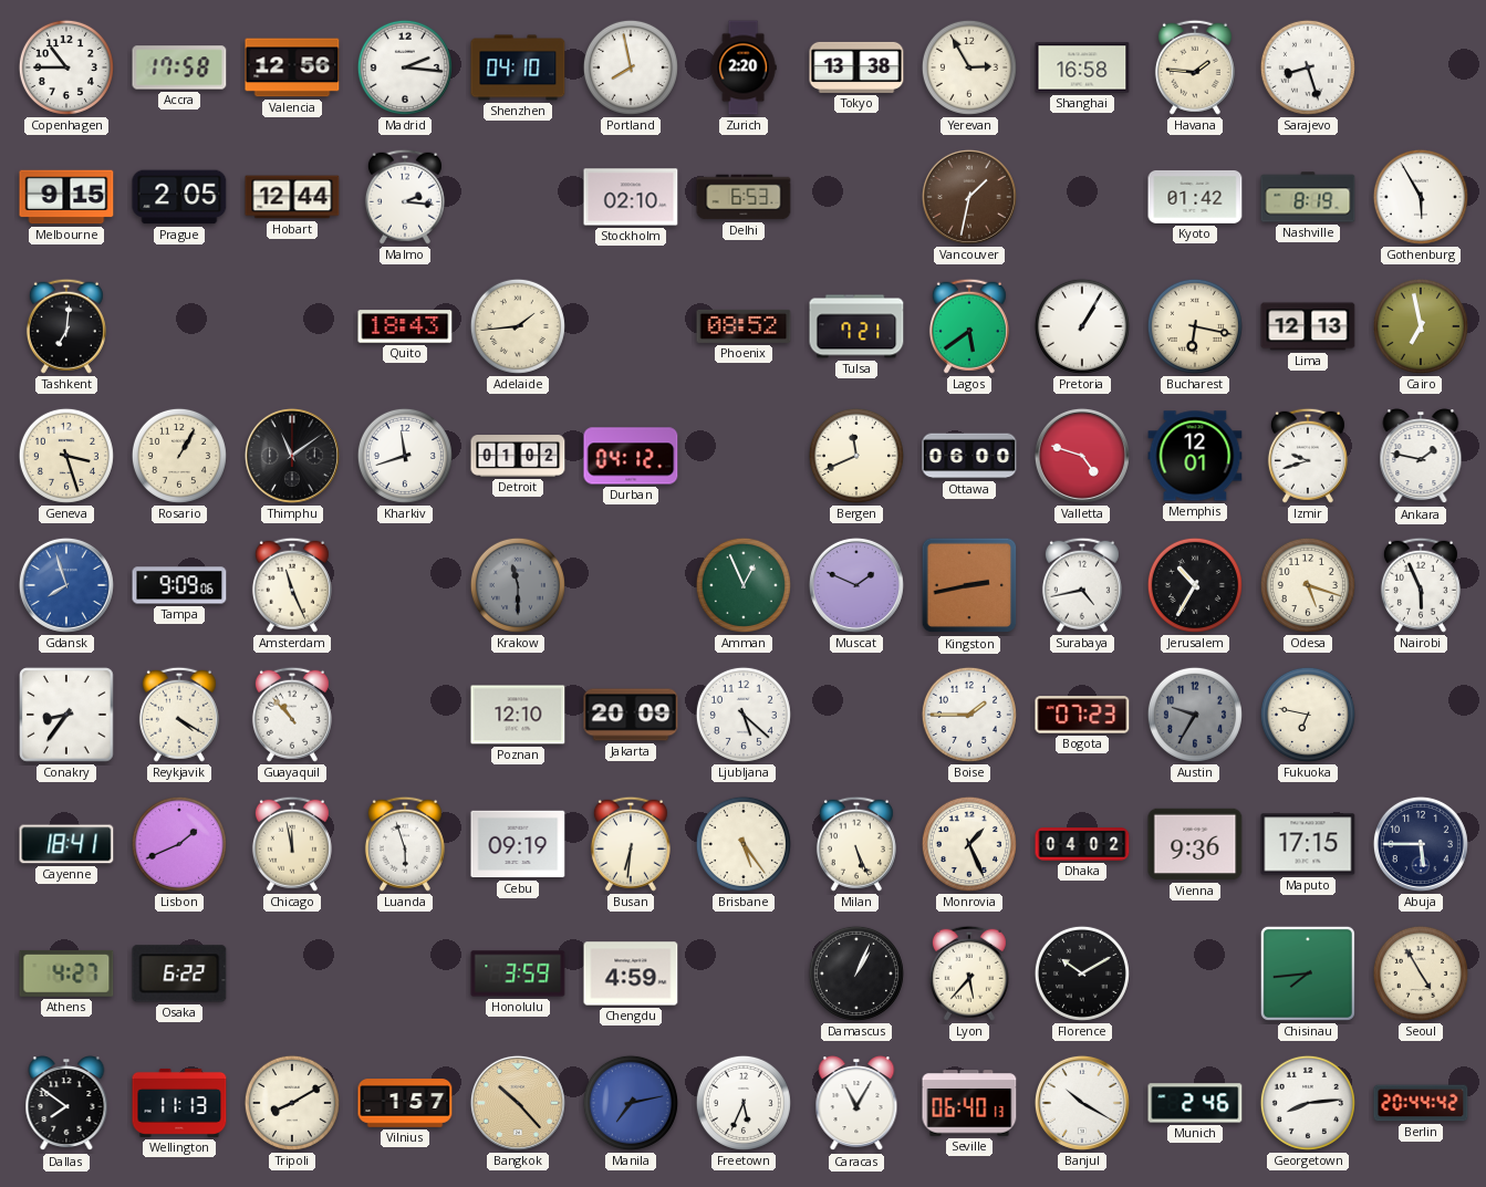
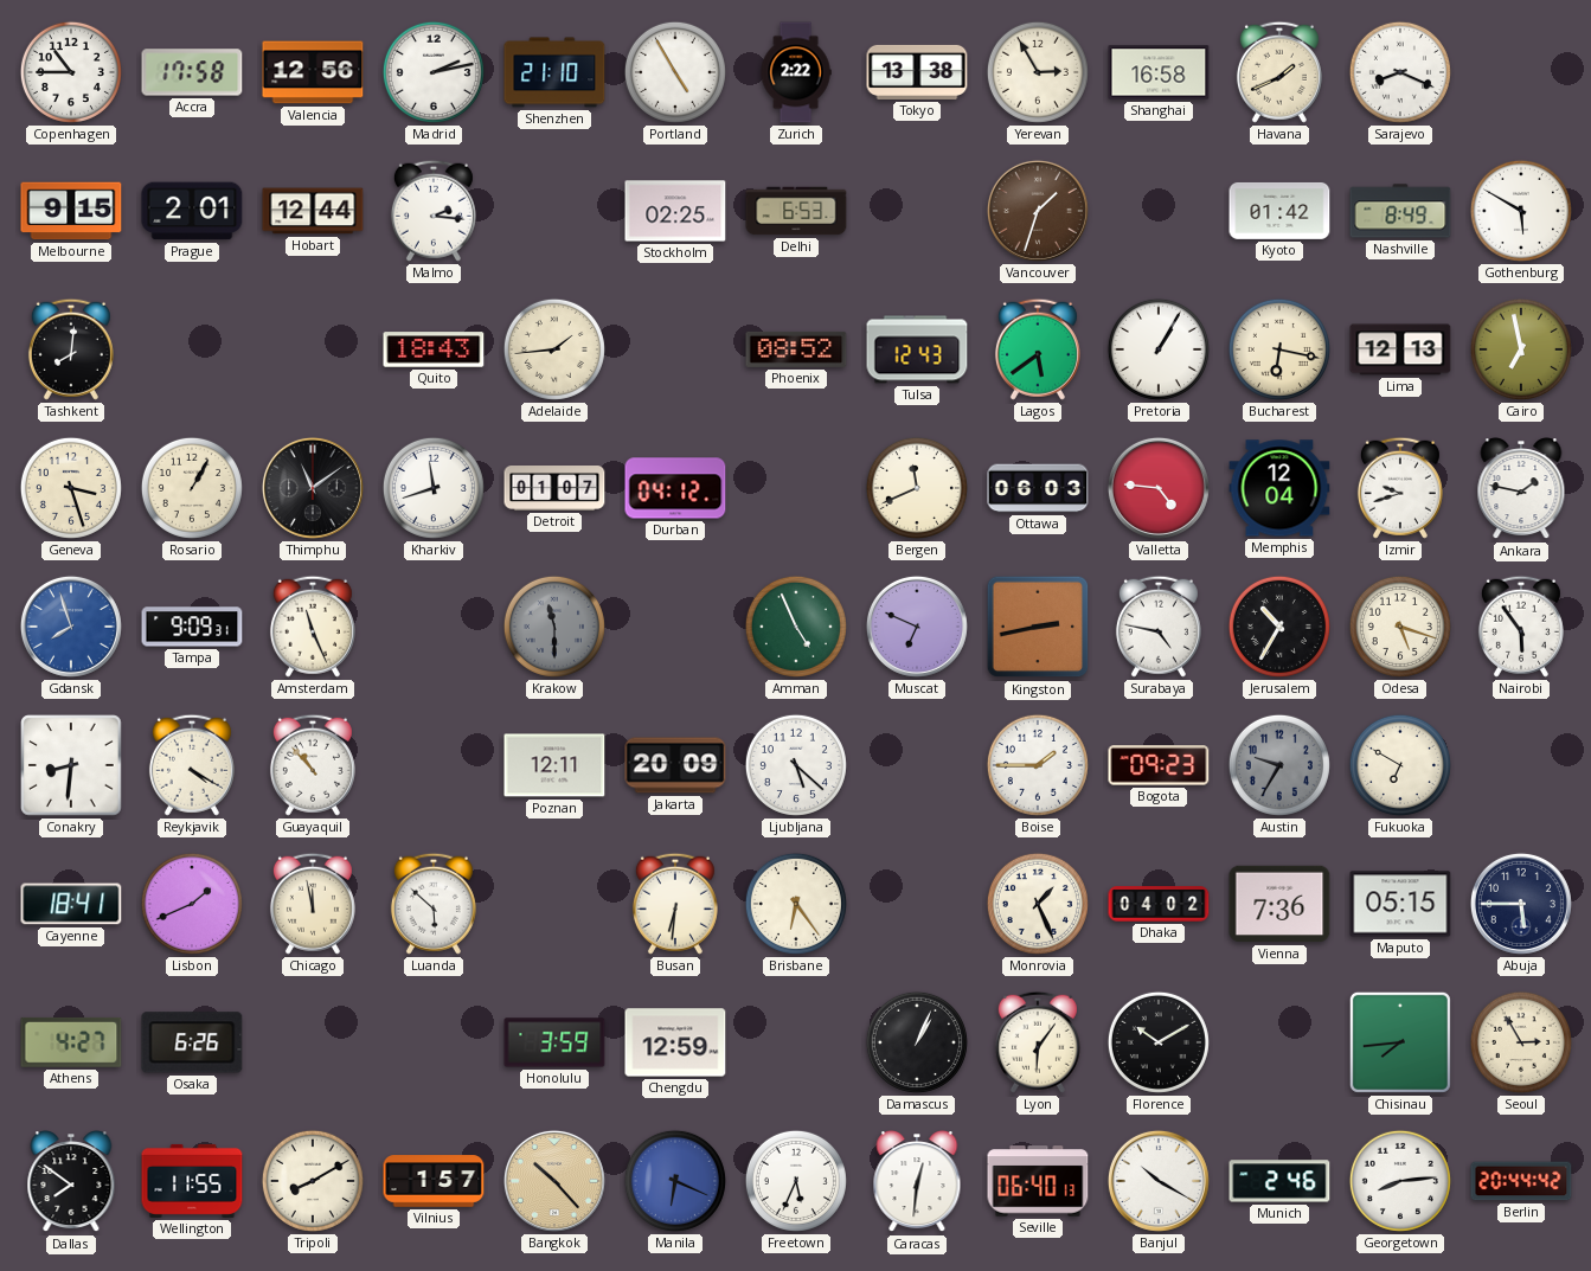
Madrid: 2:16 -> 2:13
Shenzhen: 04:10 -> 21:10
Portland: 7:58 -> 4:55
Zurich: 2:20 -> 2:22
Havana: 1:46 -> 1:41
Sarajevo: 8:27 -> 8:19
Prague: 2:05 -> 2:01
Stockholm: 02:10 -> 02:25
Vancouver: 1:32 -> 1:33
Nashville: 8:19 -> 8:49
Gothenburg: 5:55 -> 5:50
Tashkent: 7:01 -> 8:01
Tulsa: 7:21 -> 12:43
Detroit: 01:02 -> 01:07
Ottawa: 06:00 -> 06:03
Valletta: 4:48 -> 4:46
Memphis: 12:01 -> 12:04
Tampa: 9:09:06 -> 9:09:31
Amman: 12:56 -> 4:56
Muscat: 1:49 -> 6:49
Surabaya: 4:43 -> 4:47
Nairobi: 5:56 -> 5:54
Conakry: 8:36 -> 8:31
Poznan: 12:10 -> 12:11
Bogota: 07:23 -> 09:23
Fukuoka: 6:47 -> 6:50
Luanda: 5:57 -> 5:52
Cebu: 09:19 -> none
Brisbane: 5:24 -> 6:24
Milan: 5:26 -> none
Vienna: 9:36 -> 7:36
Maputo: 17:15 -> 05:15
Osaka: 6:22 -> 6:26
Chengdu: 4:59 -> 12:59
Lyon: 5:37 -> 6:06
Seoul: 4:55 -> 2:55
Wellington: 11:13 -> 11:55
Manila: 7:13 -> 6:19
Caracas: 11:05 -> 12:31
